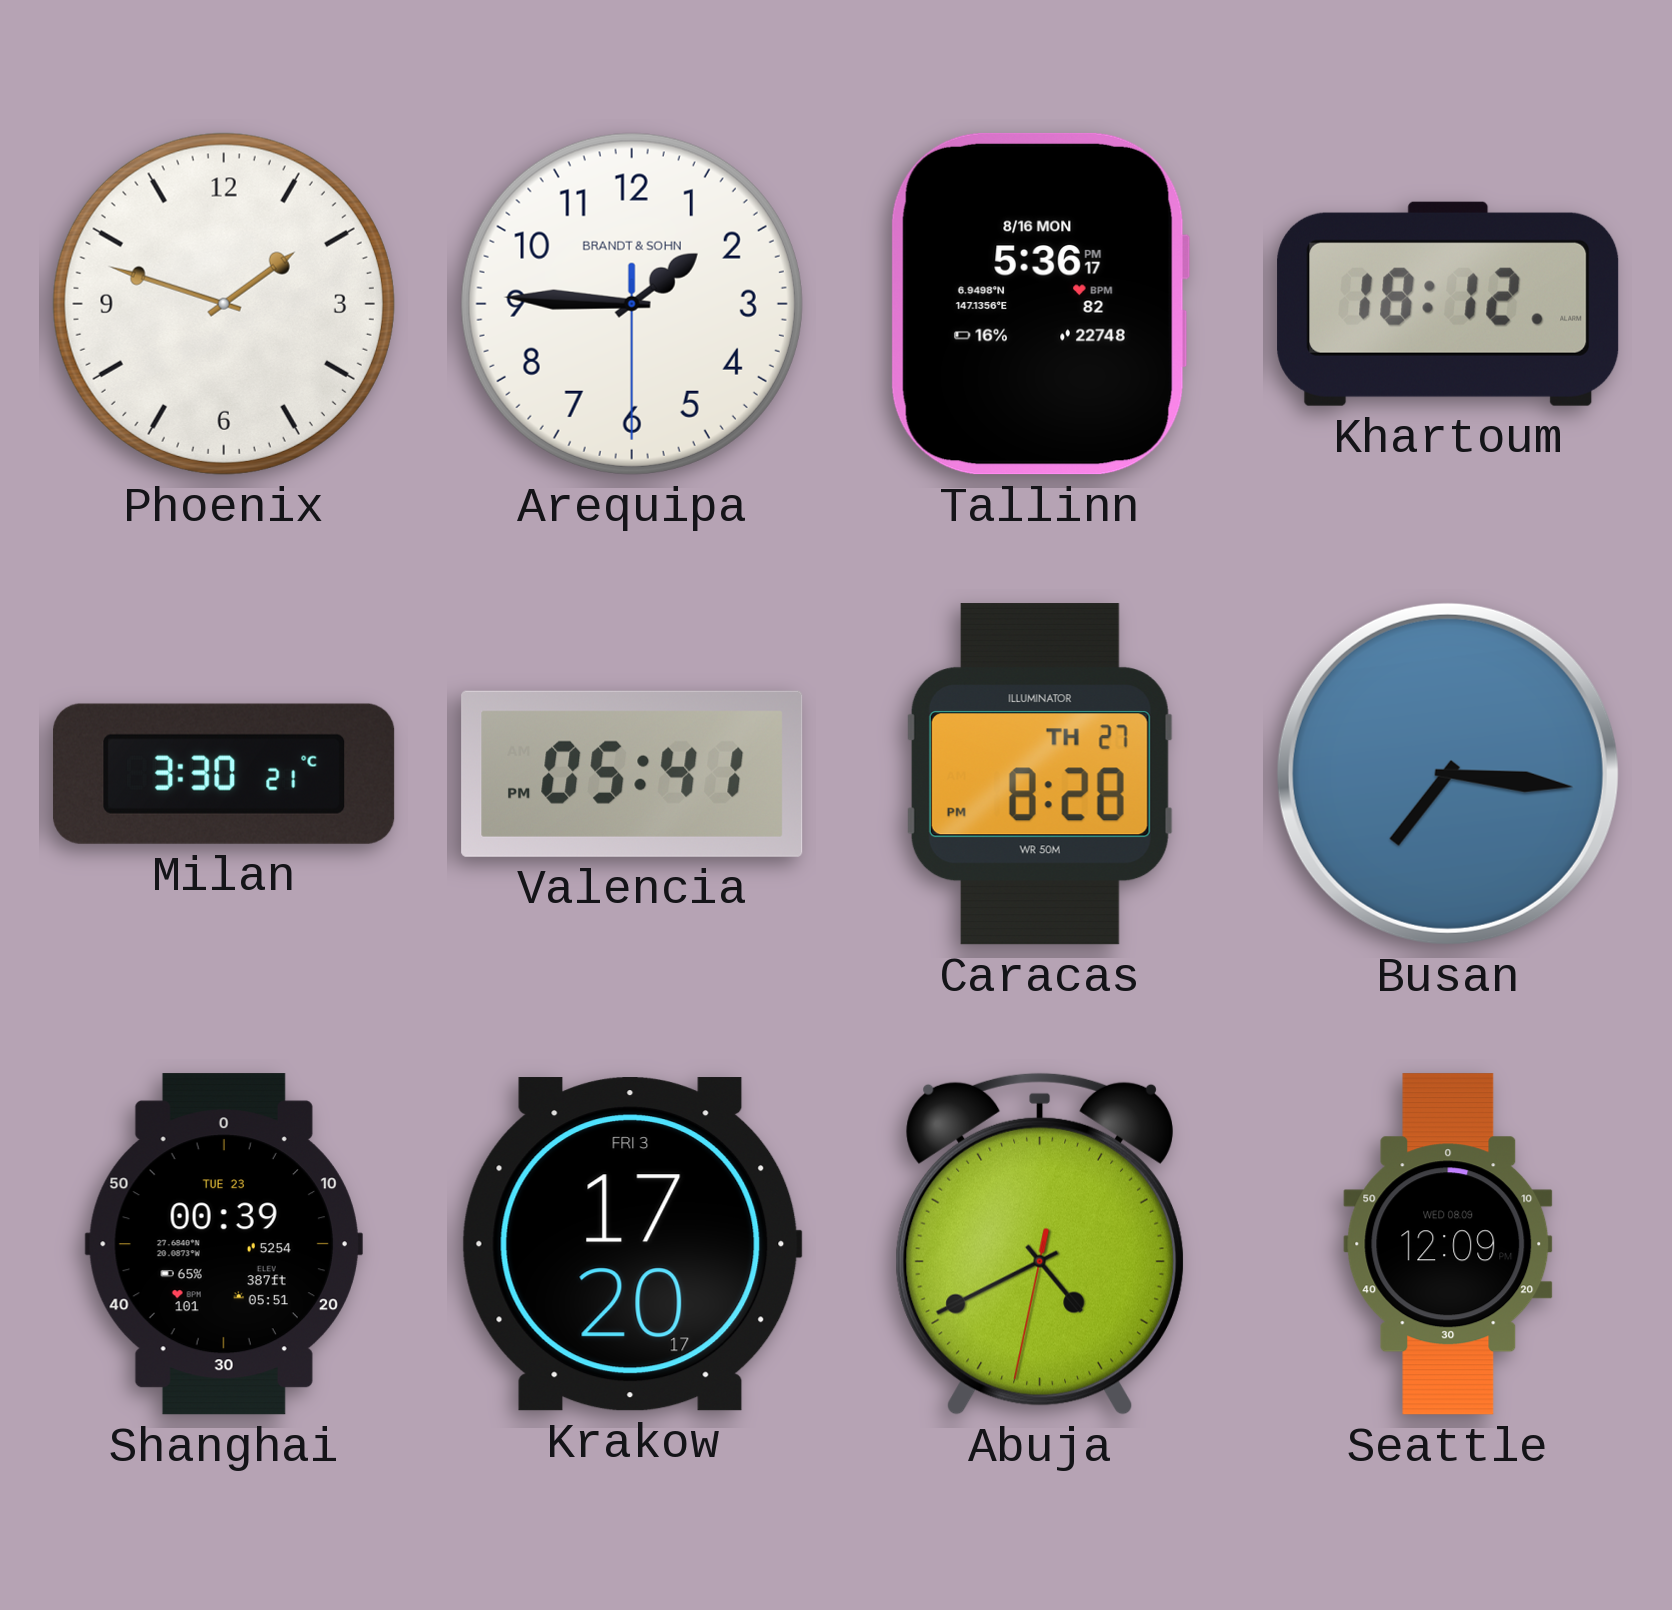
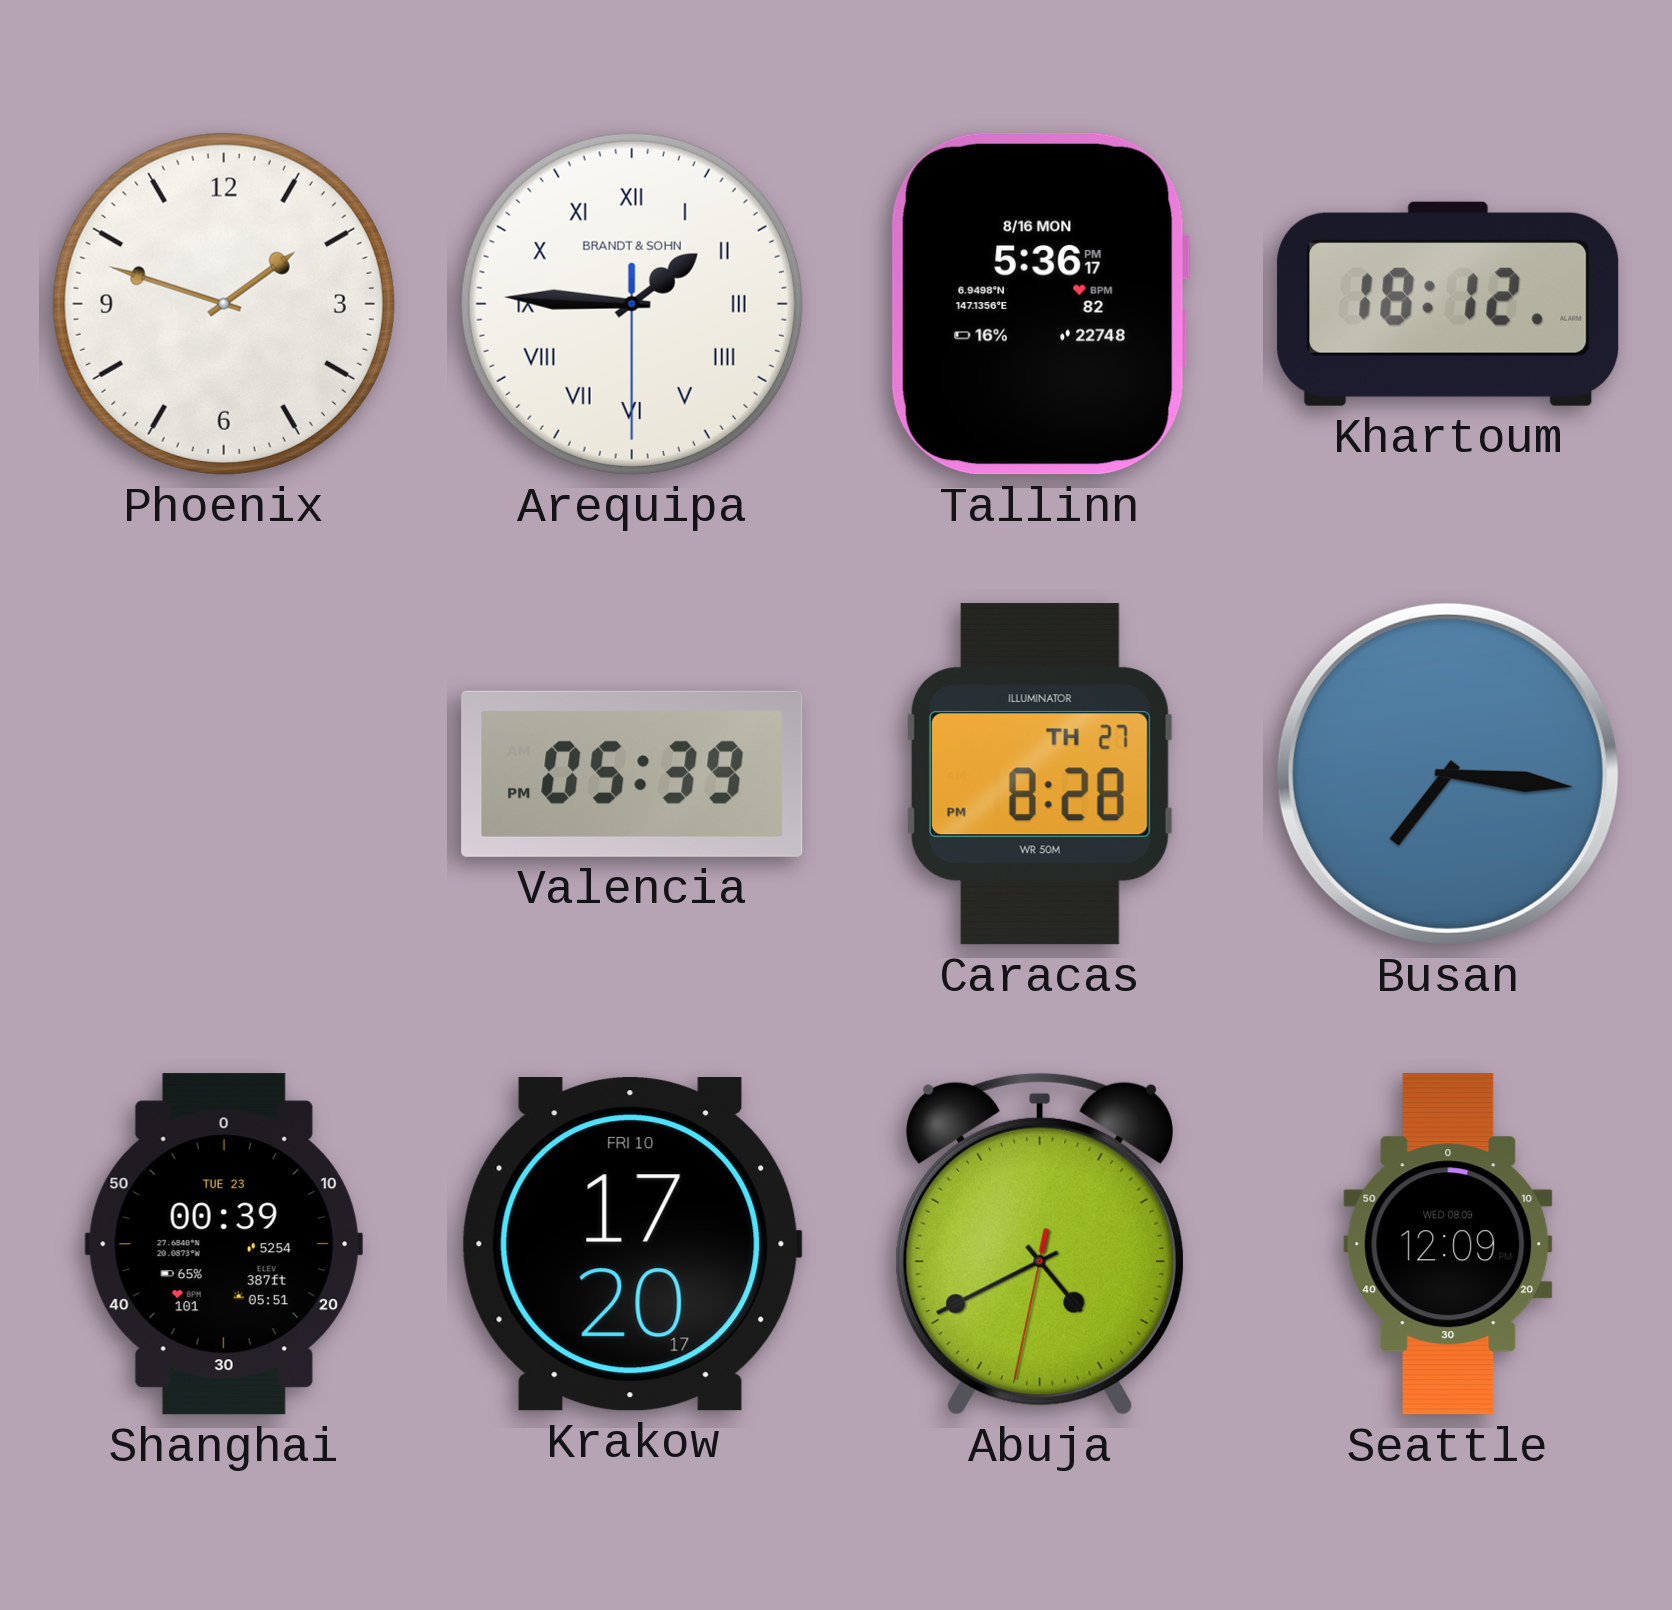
Arequipa numerals: Arabic -> Roman
Milan: 3:30 -> none
Valencia: 05:41 -> 05:39
Krakow date: FRI 3 -> FRI 10
